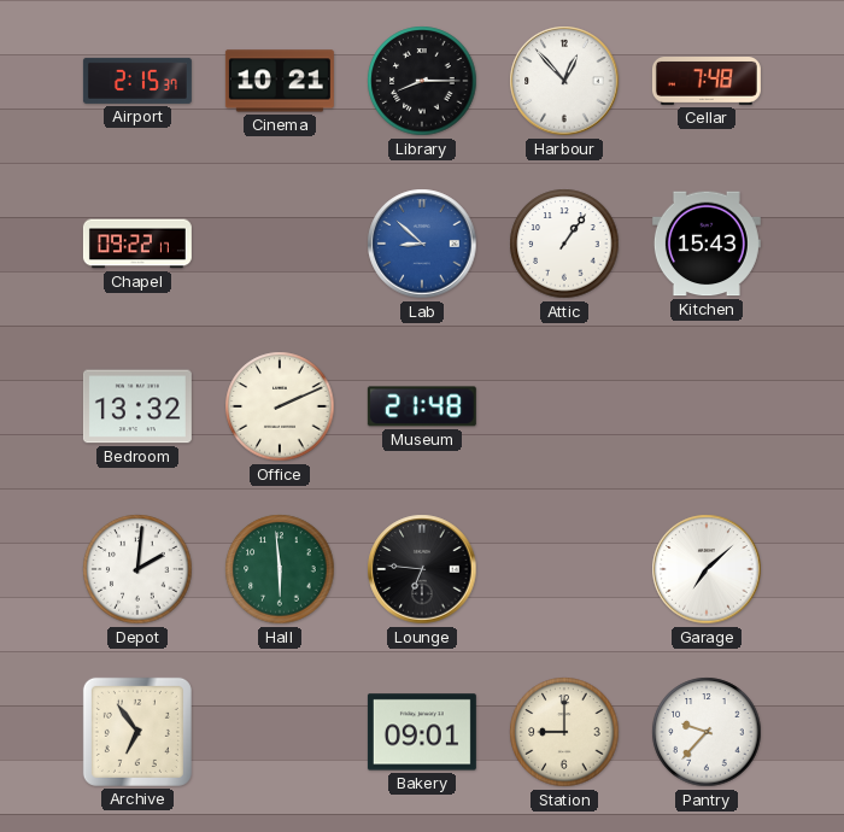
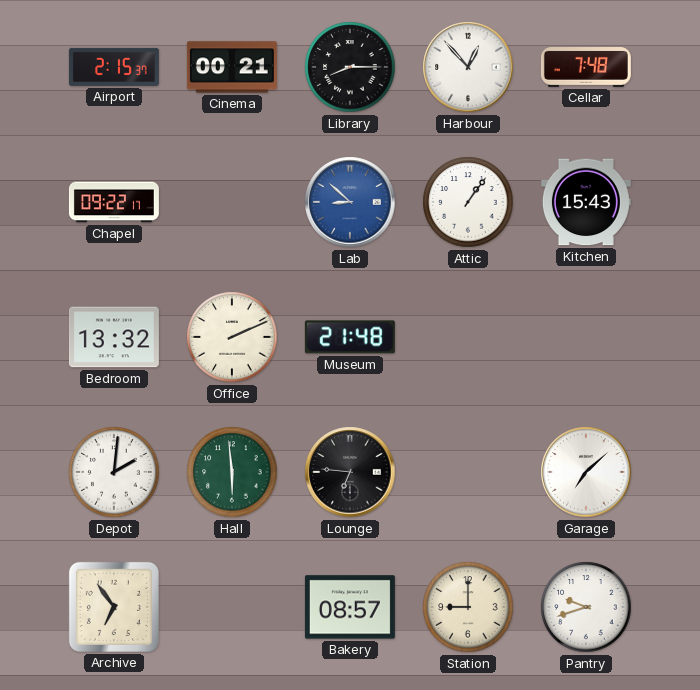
Cinema: 10:21 -> 00:21
Bakery: 09:01 -> 08:57
Pantry: 9:37 -> 9:42
